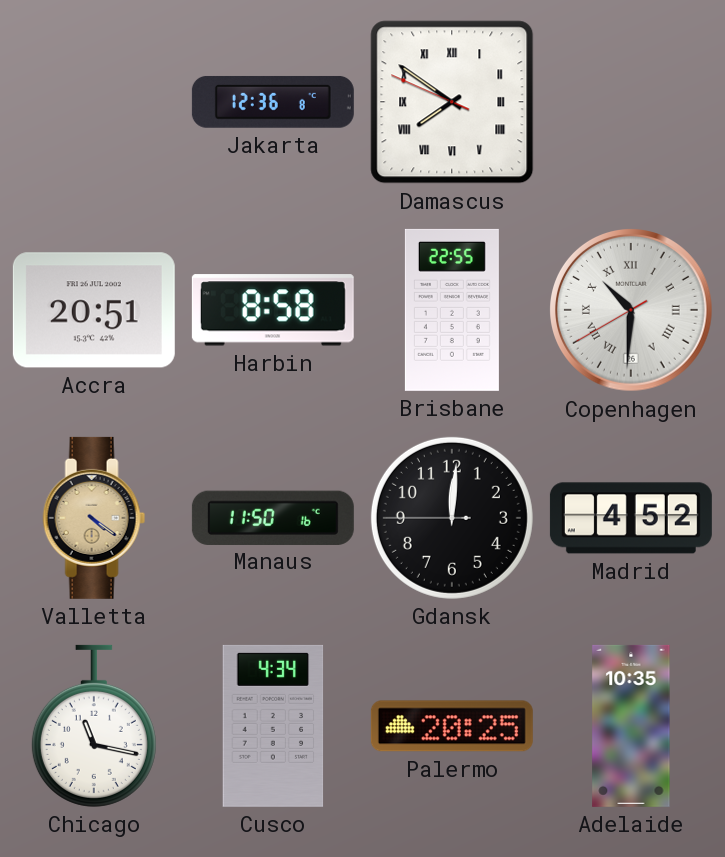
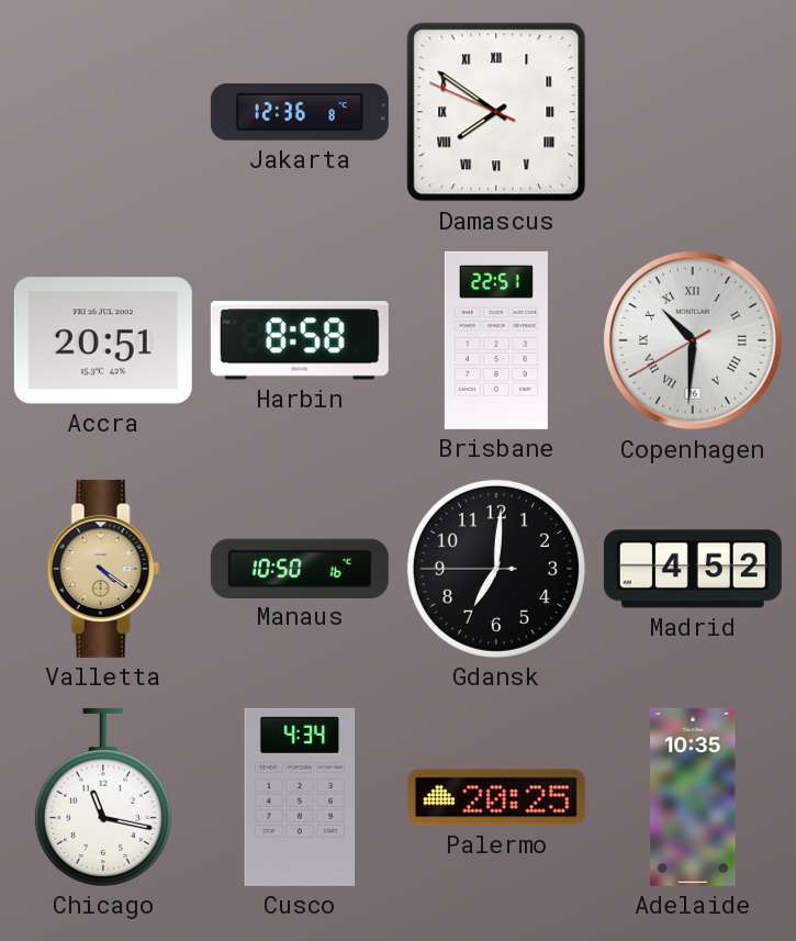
Brisbane: 22:55 -> 22:51
Manaus: 11:50 -> 10:50
Gdansk: 12:00 -> 7:00
